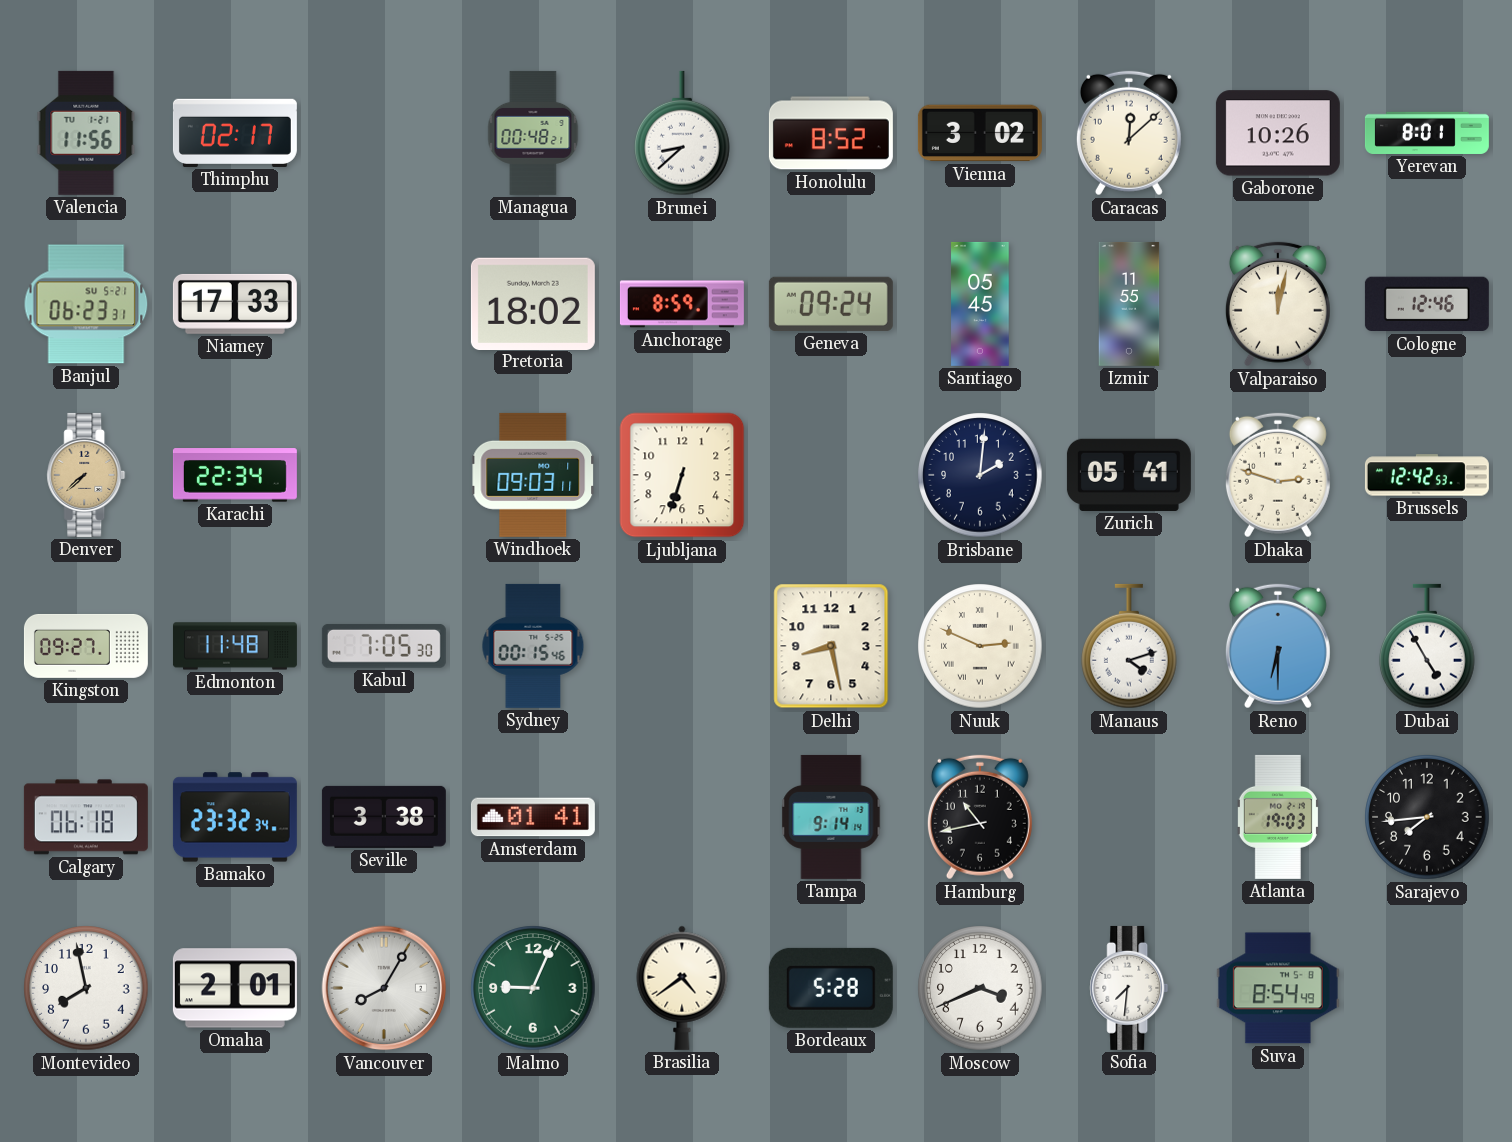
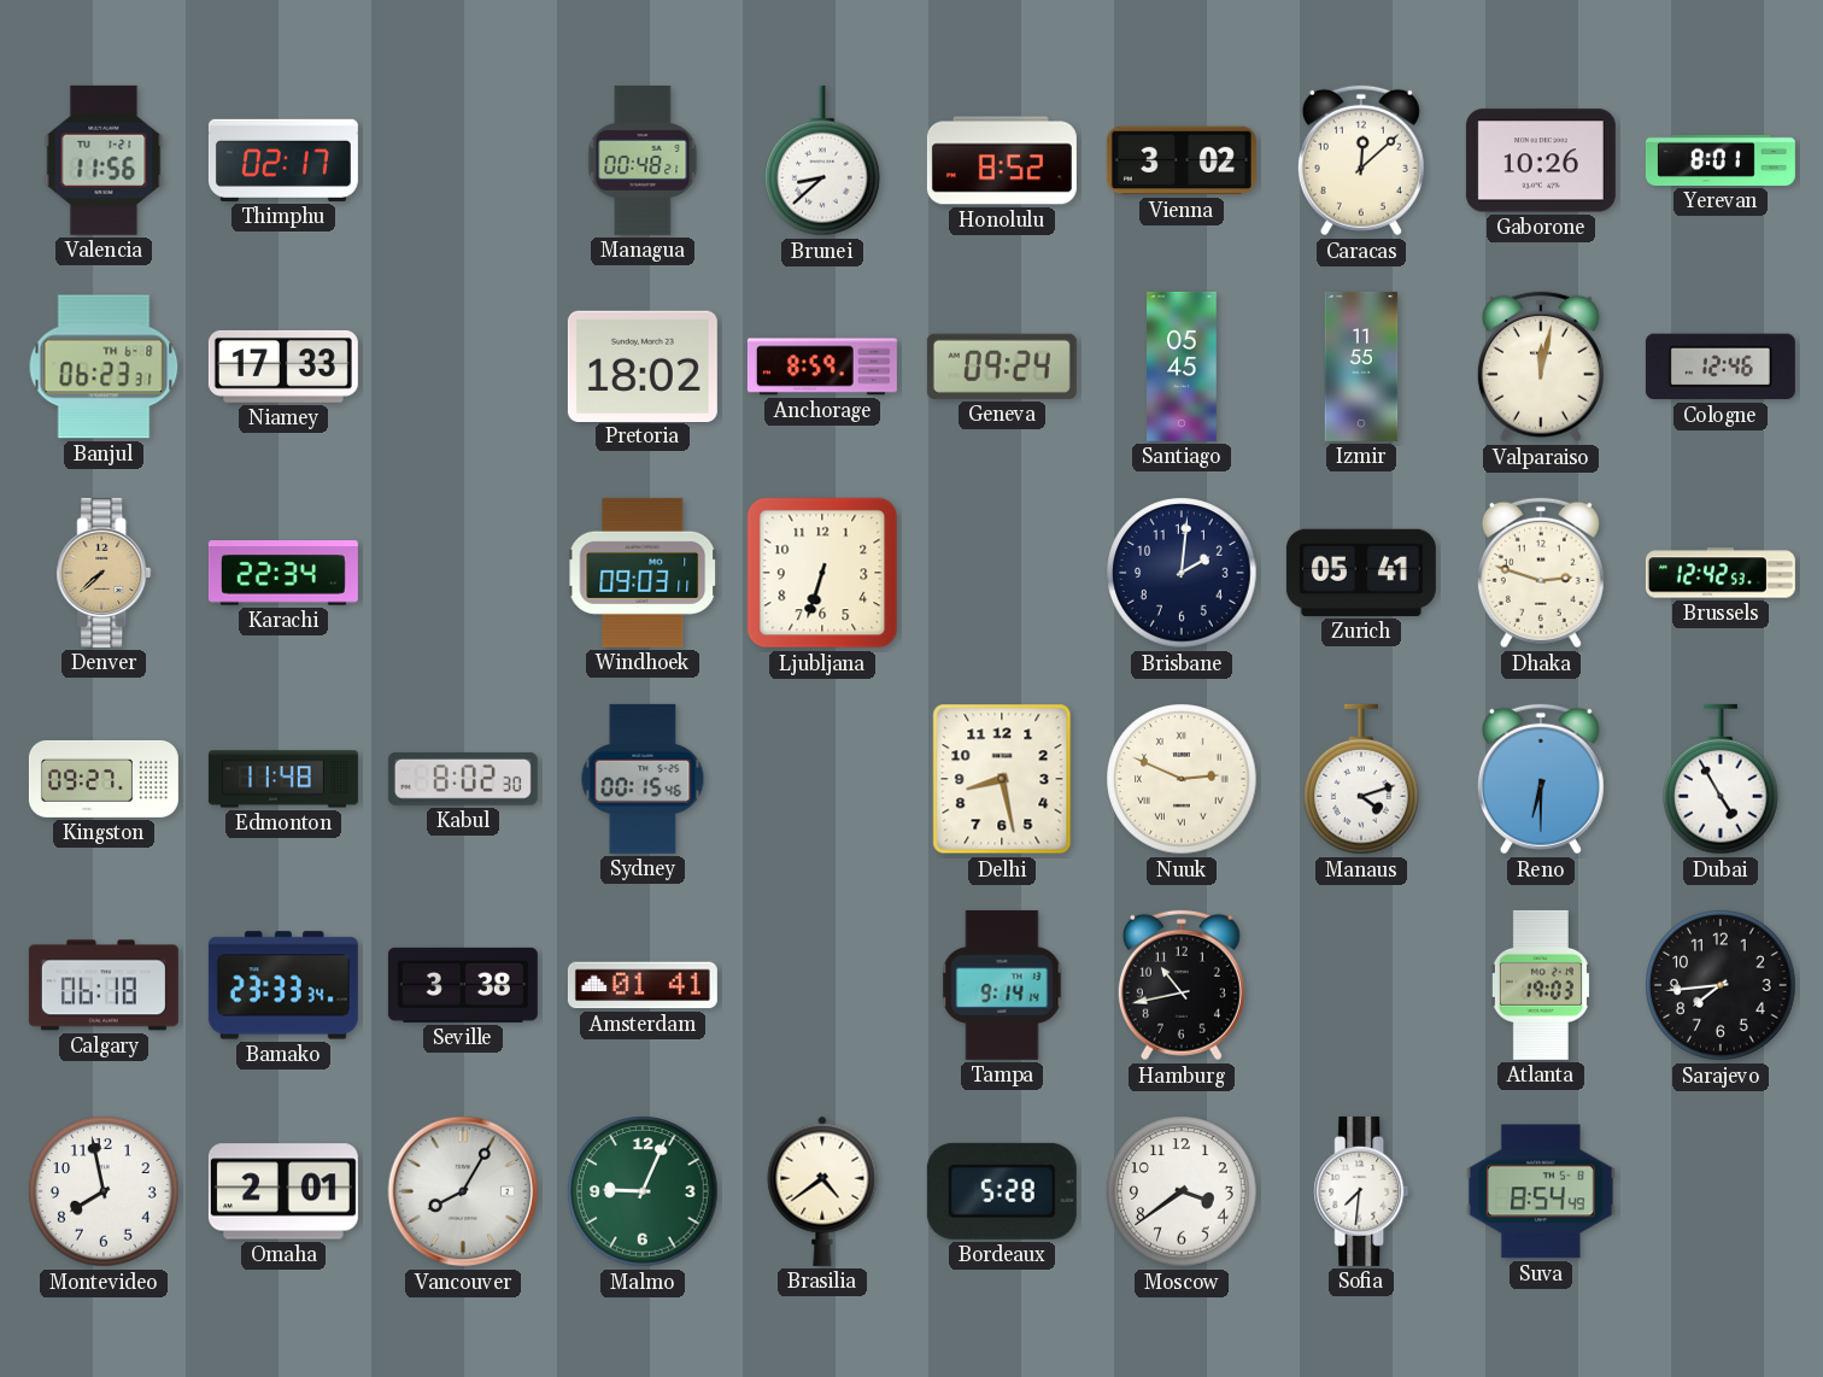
Banjul date: SU 5-21 -> TH 6-8
Kabul: 7:05 -> 8:02
Bamako: 23:32 -> 23:33
Moscow: 3:41 -> 3:39
